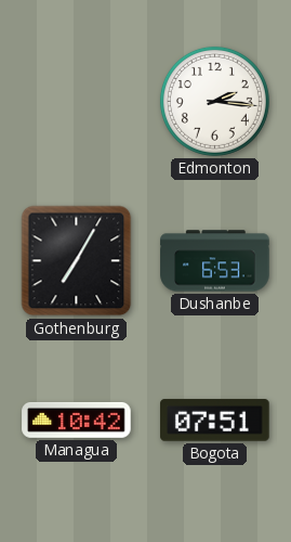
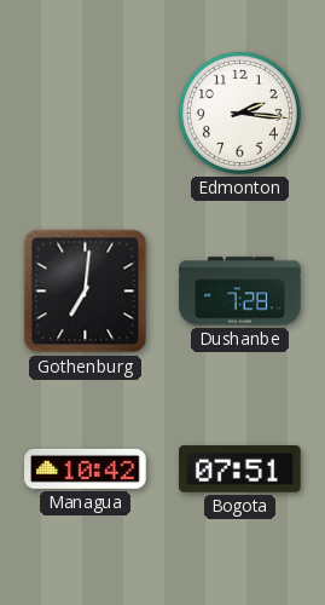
Gothenburg: 7:05 -> 7:01
Dushanbe: 6:53 -> 7:28
